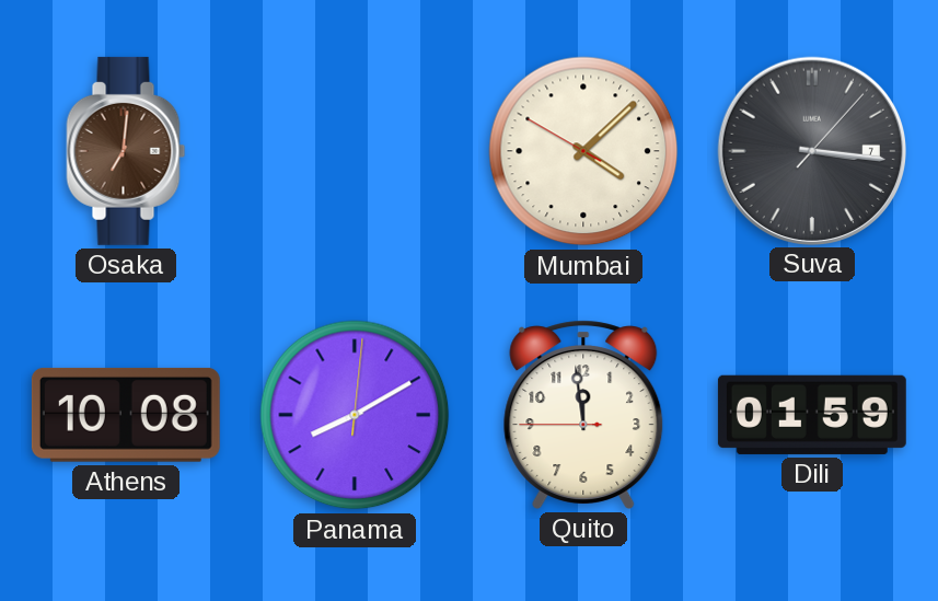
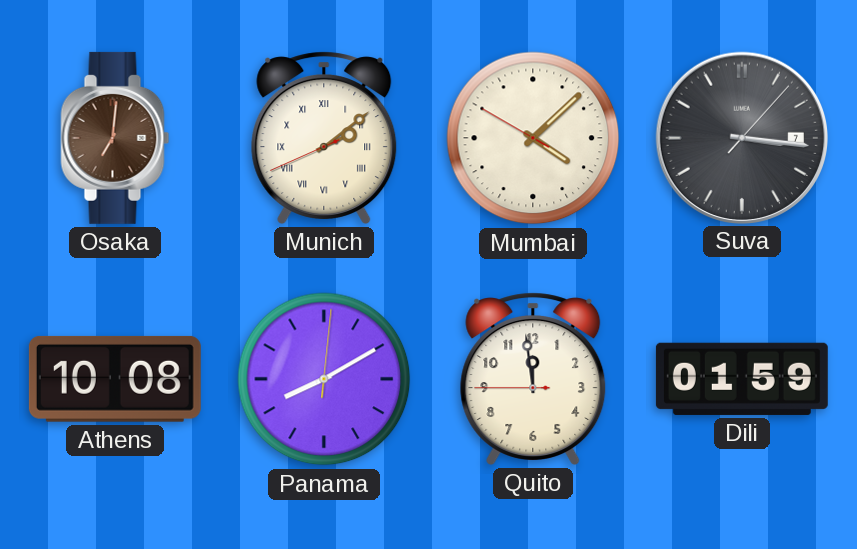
Munich: none -> 2:08
